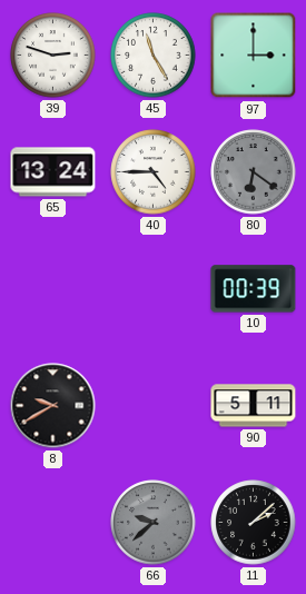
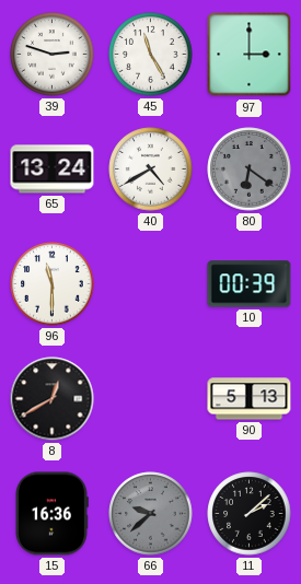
40: 4:45 -> 4:40
96: none -> 11:30
8: 9:40 -> 12:40
90: 5:11 -> 5:13
15: none -> 16:36
